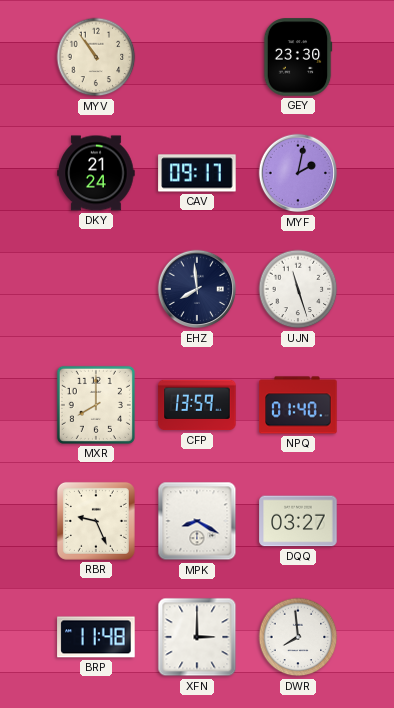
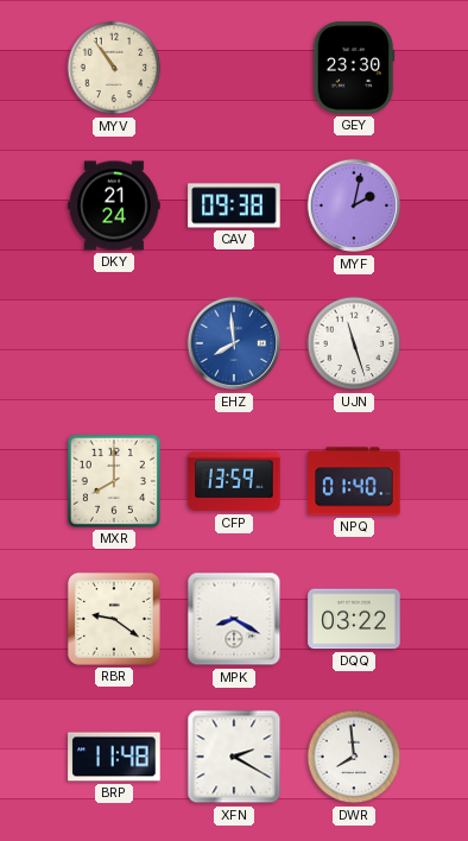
CAV: 09:17 -> 09:38
EHZ dial: navy -> blue
RBR: 9:26 -> 9:21
DQQ: 03:27 -> 03:22
XFN: 3:00 -> 2:20
